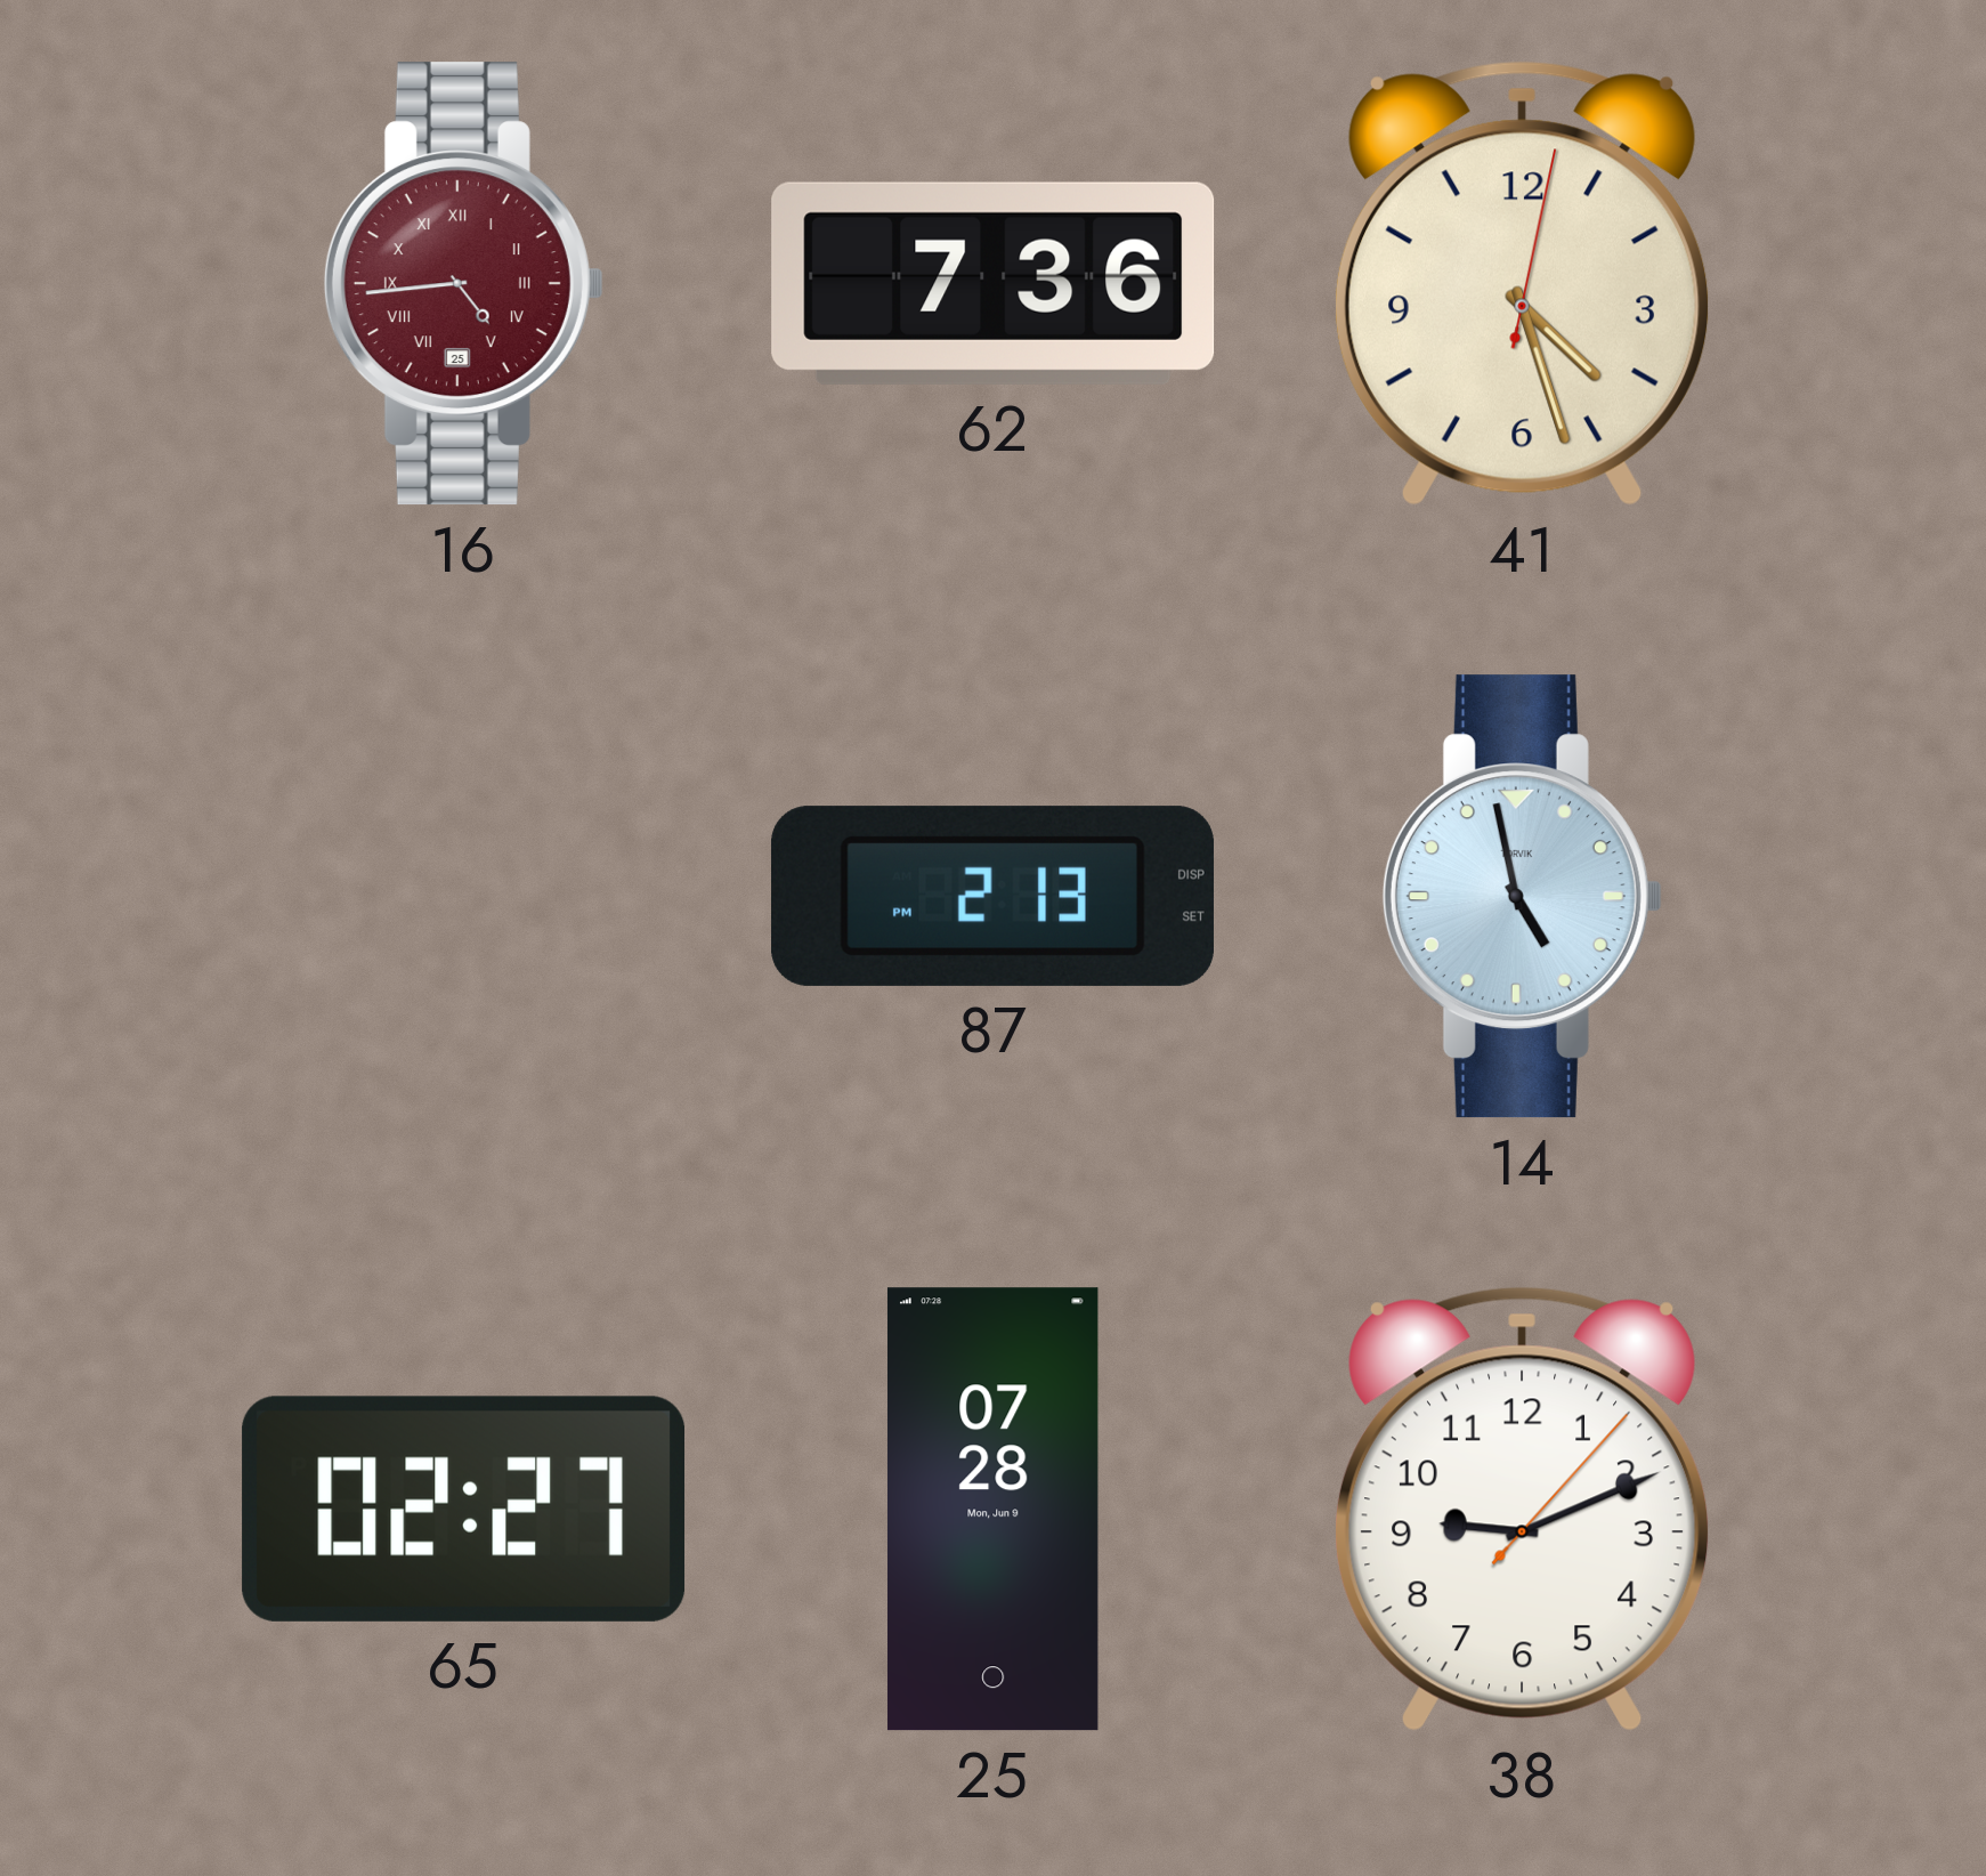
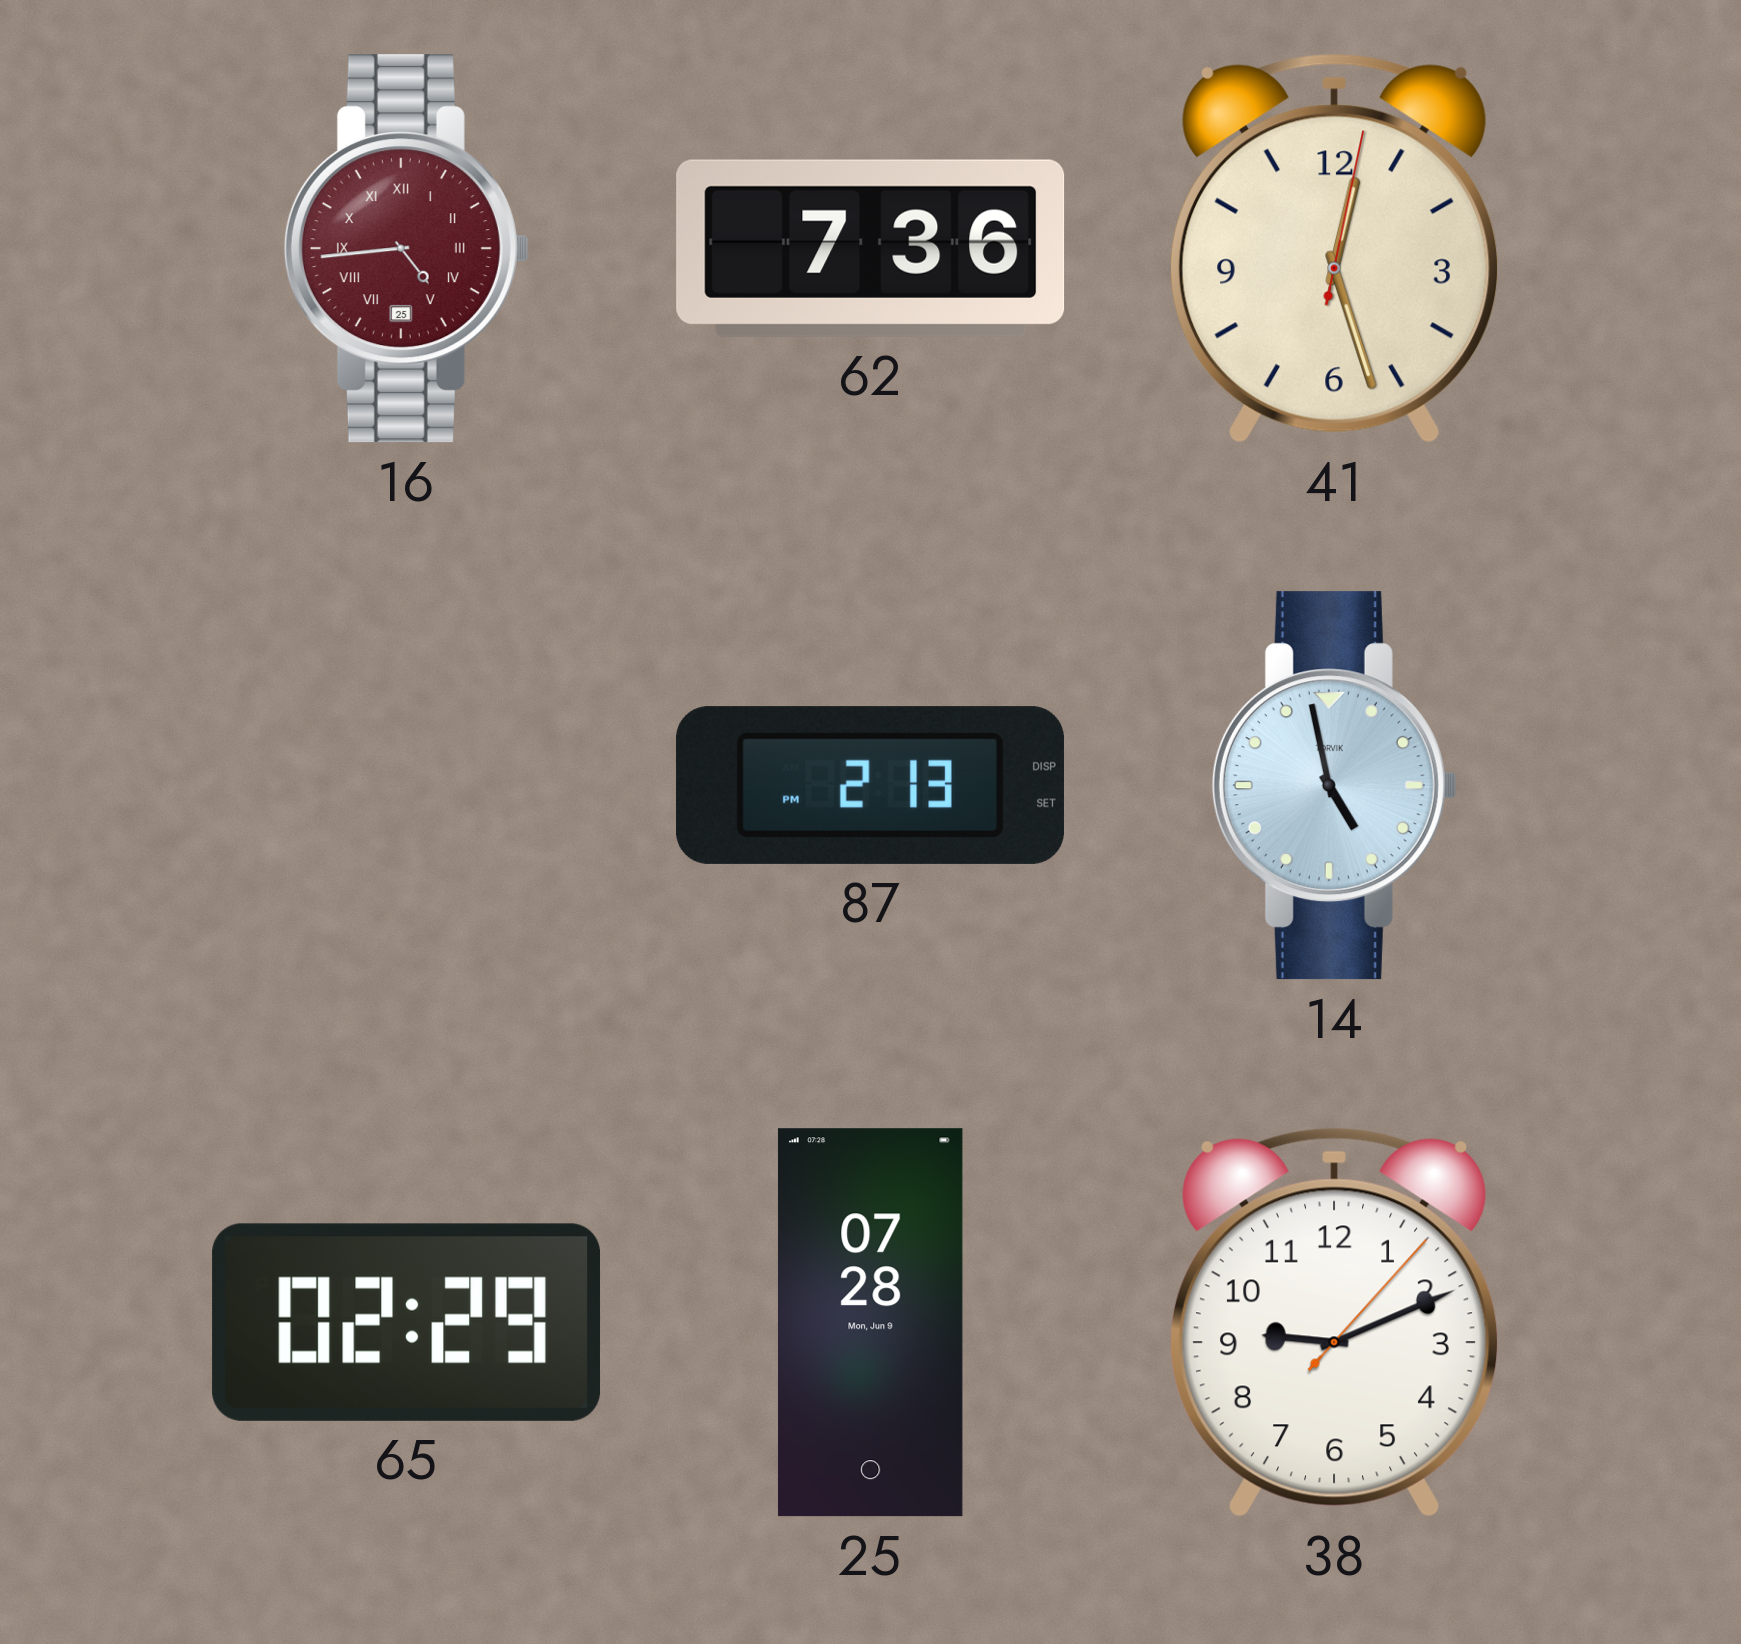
41: 4:27 -> 12:27
65: 02:27 -> 02:29
